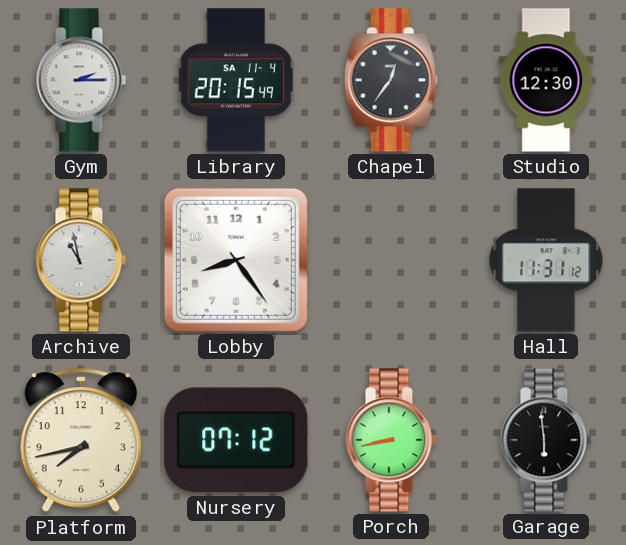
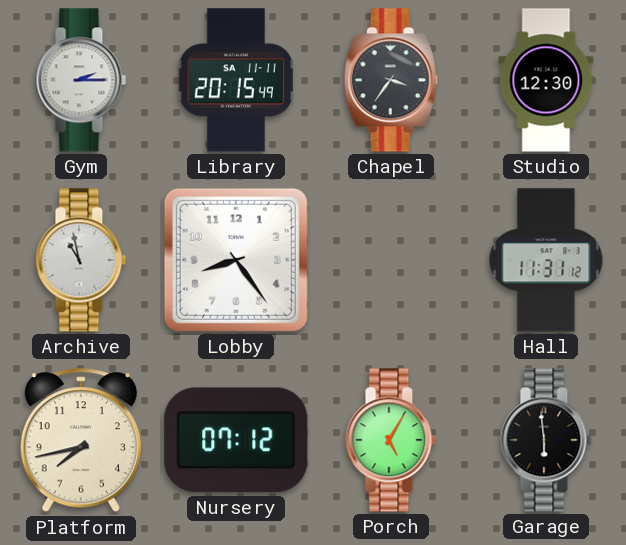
Library date: SA 11-4 -> SA 11-11
Chapel: 12:36 -> 3:36
Porch: 8:43 -> 5:05
